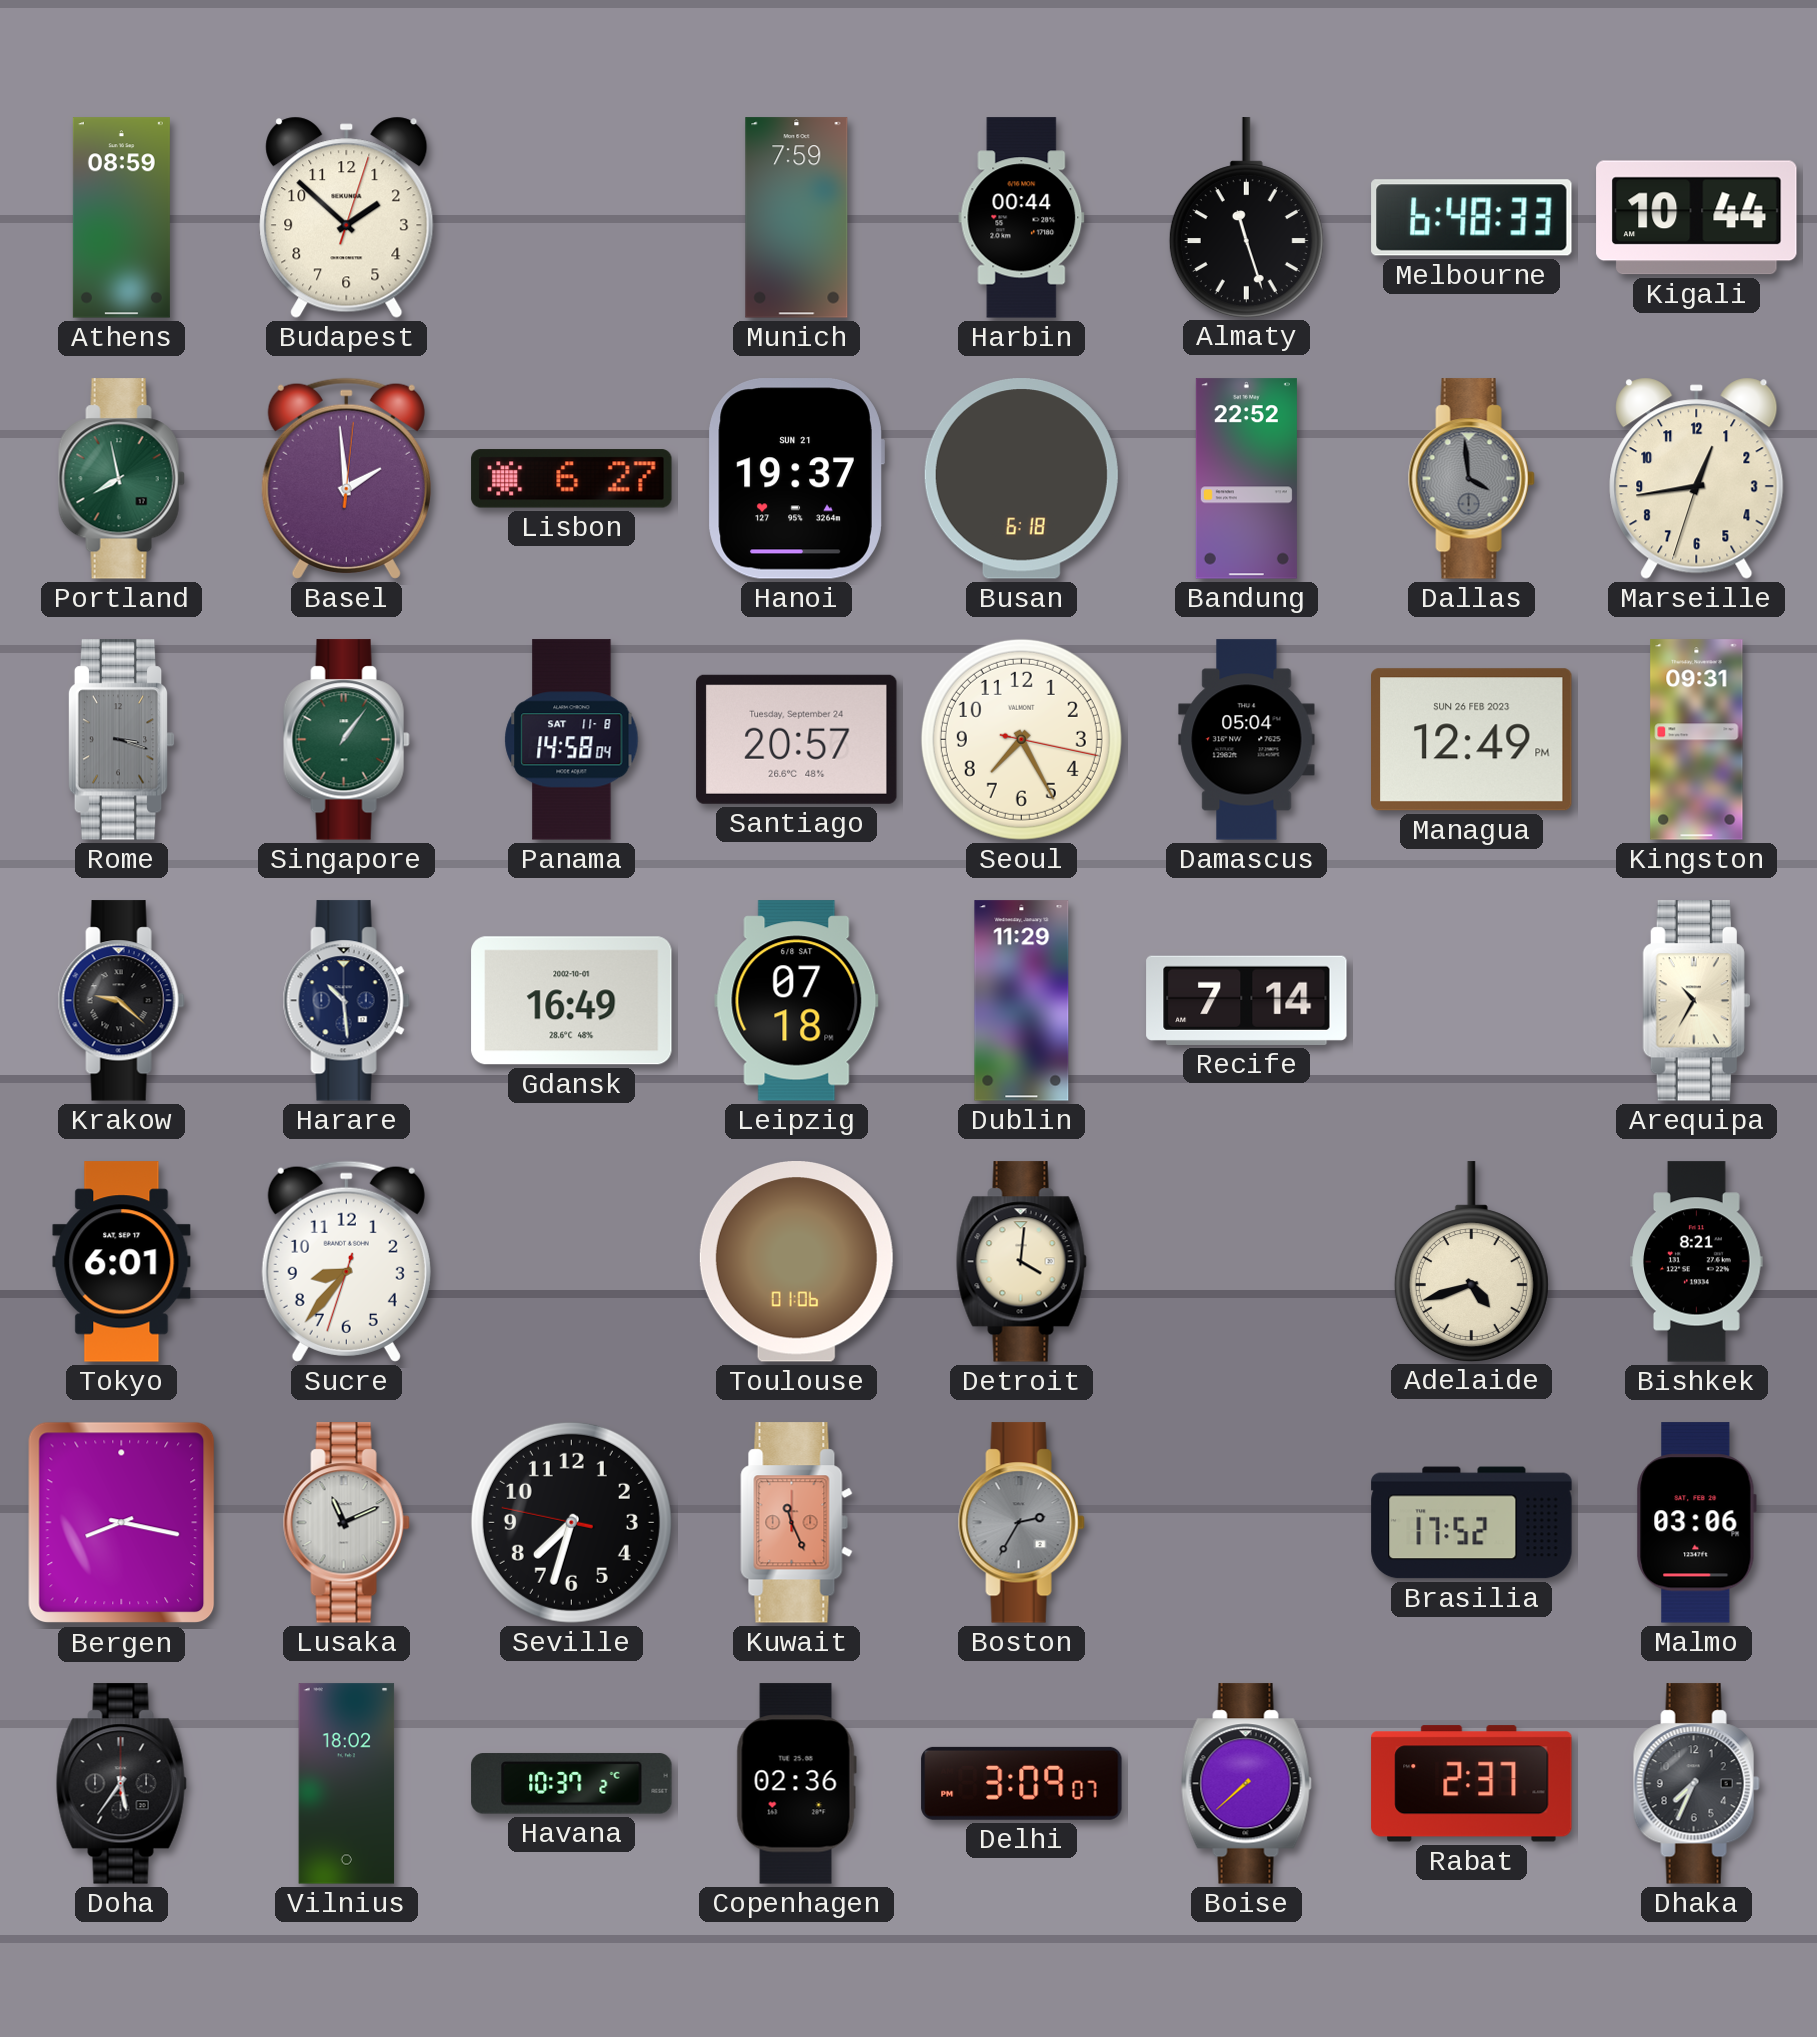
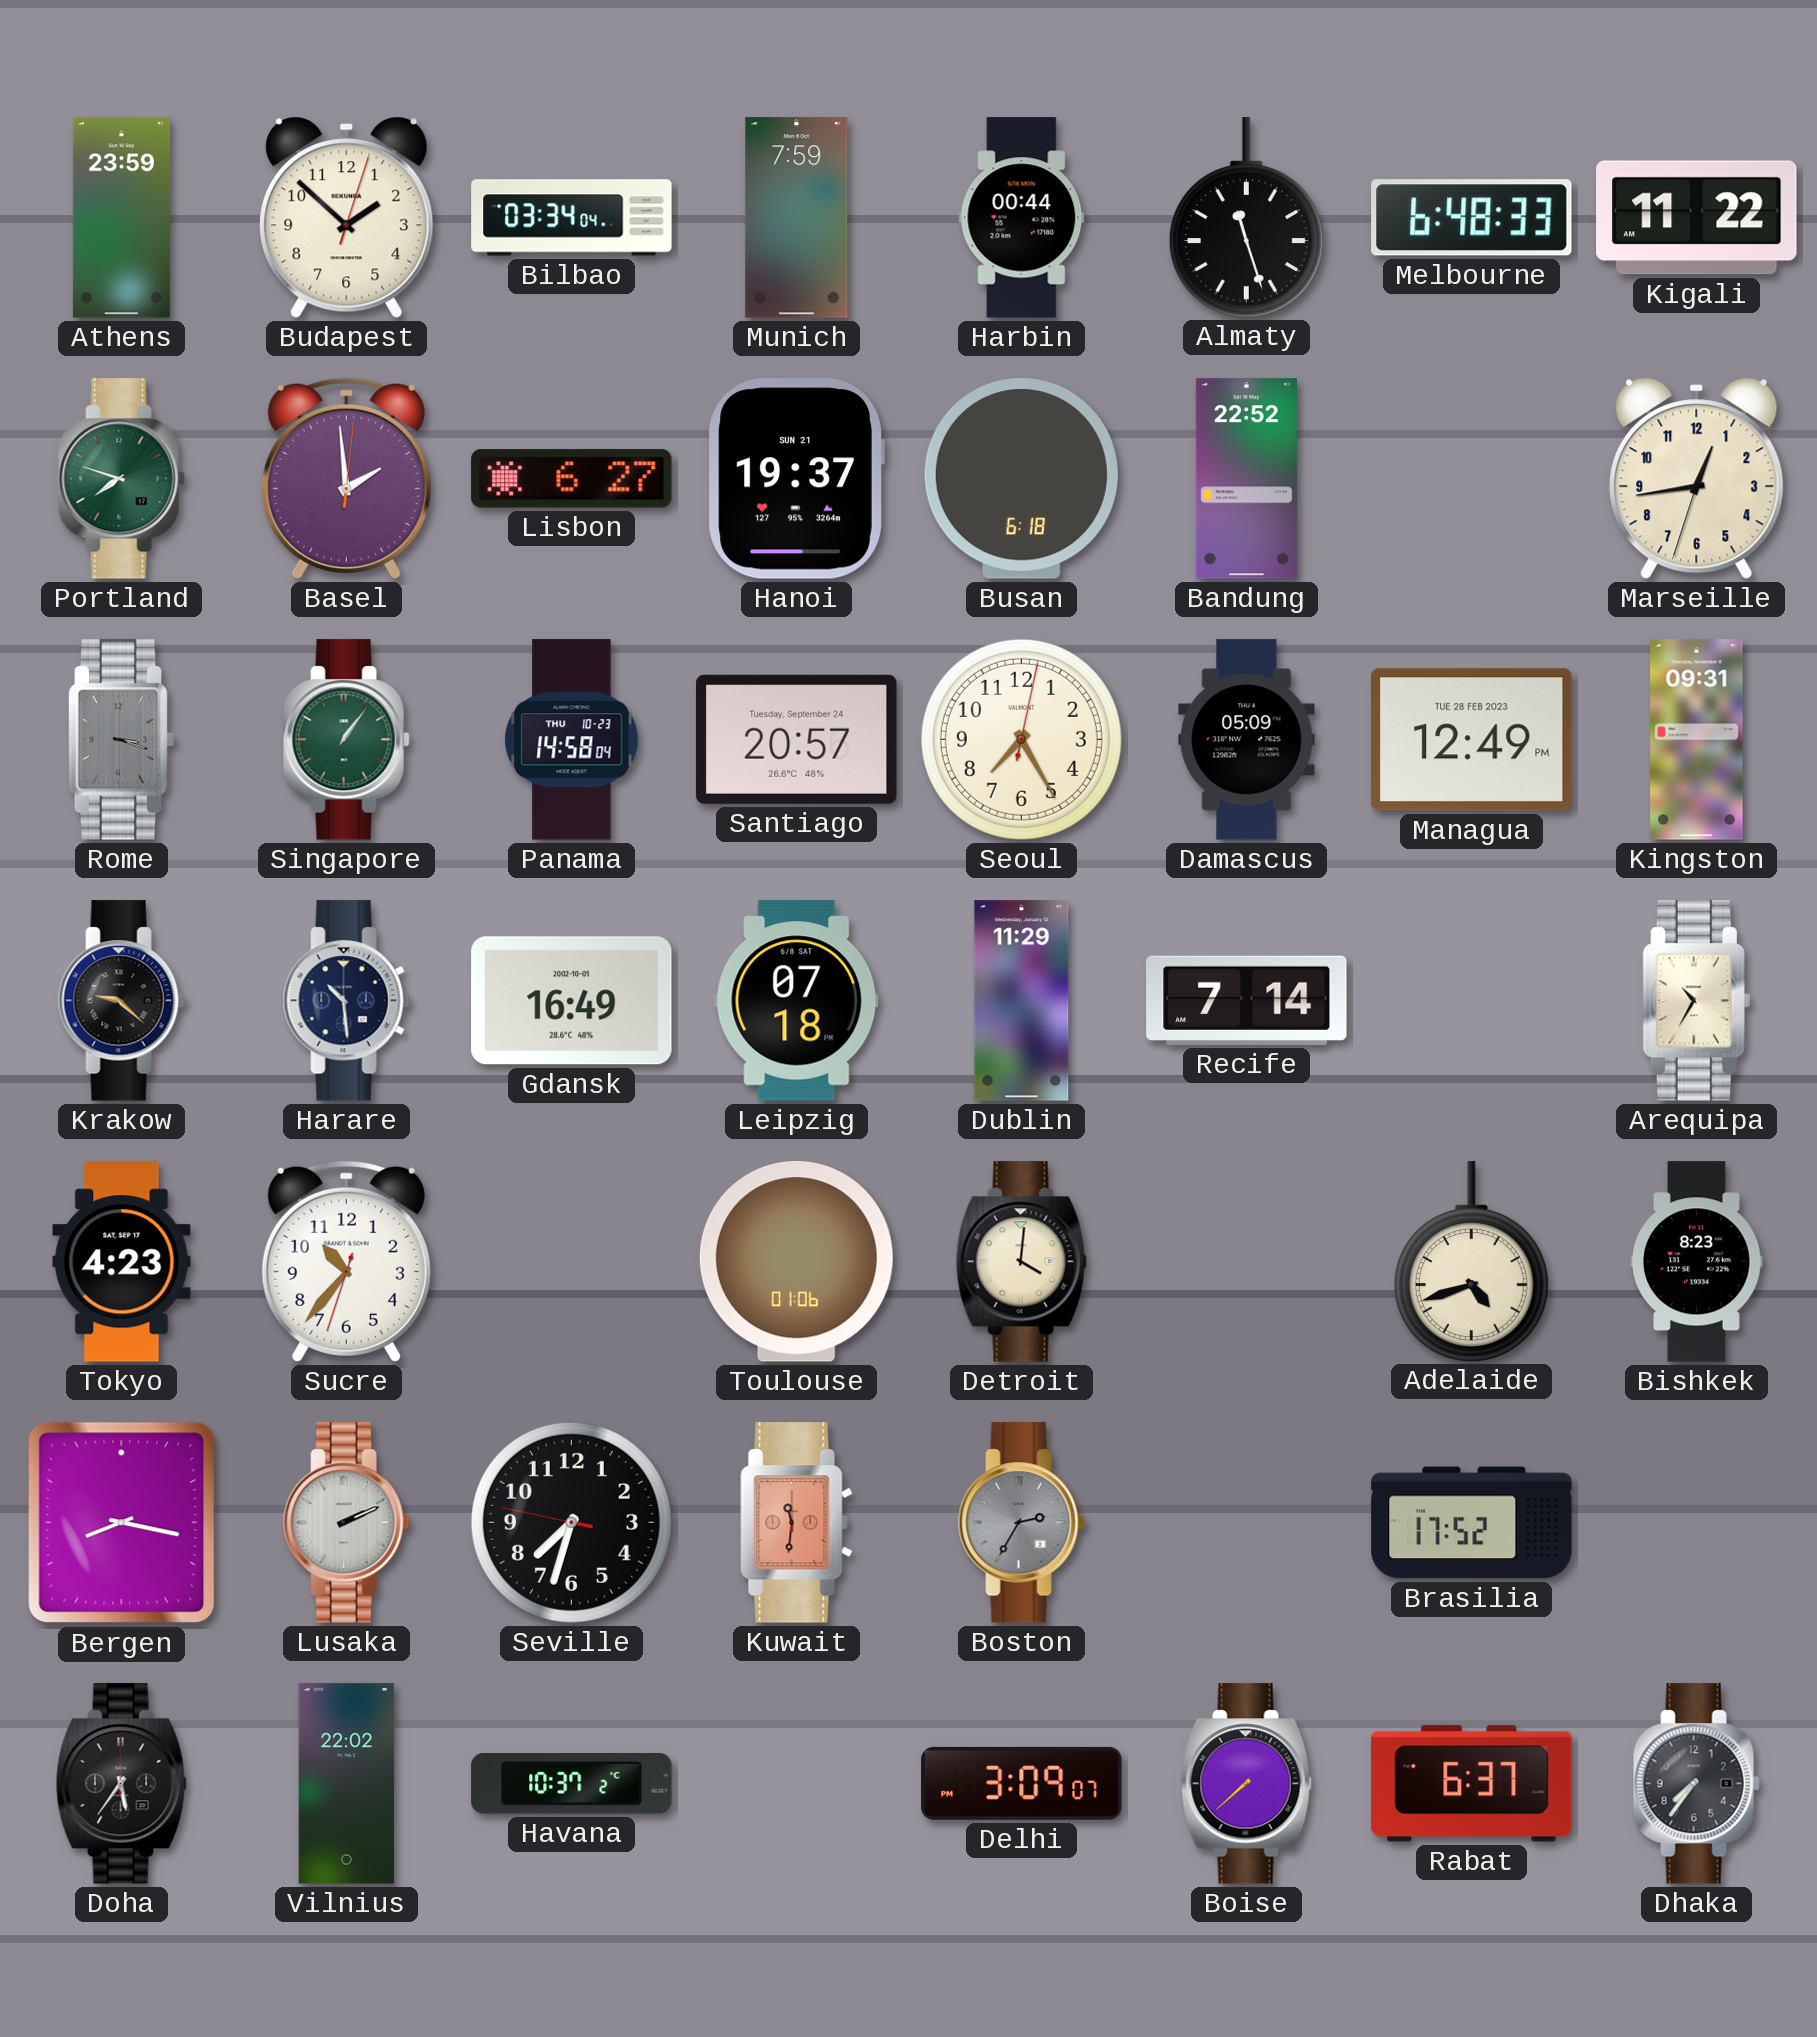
Athens: 08:59 -> 23:59
Bilbao: none -> 03:34
Kigali: 10:44 -> 11:22
Portland: 7:58 -> 7:48
Dallas: 3:59 -> none
Panama date: SAT 11-8 -> THU 10-23
Seoul: 7:25:17 -> 7:25:02
Damascus: 05:04 -> 05:09
Managua date: SUN 26 FEB 2023 -> TUE 28 FEB 2023
Tokyo: 6:01 -> 4:23
Sucre: 8:36 -> 10:36
Bishkek: 8:21 -> 8:23
Lusaka: 11:11 -> 2:11
Kuwait: 11:26 -> 11:31
Malmo: 03:06 -> none
Vilnius: 18:02 -> 22:02
Copenhagen: 02:36 -> none
Rabat: 2:37 -> 6:37
Dhaka: 7:34 -> 7:36
